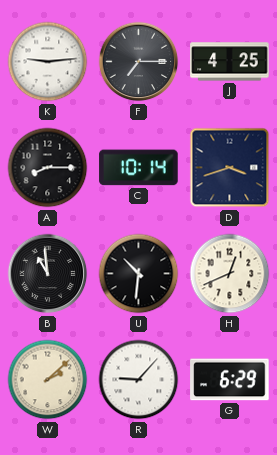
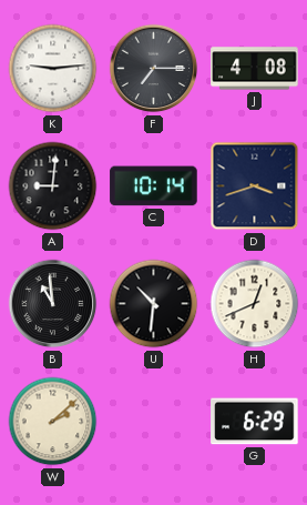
J: 4:25 -> 4:08
A: 8:15 -> 9:01
R: 9:07 -> none
